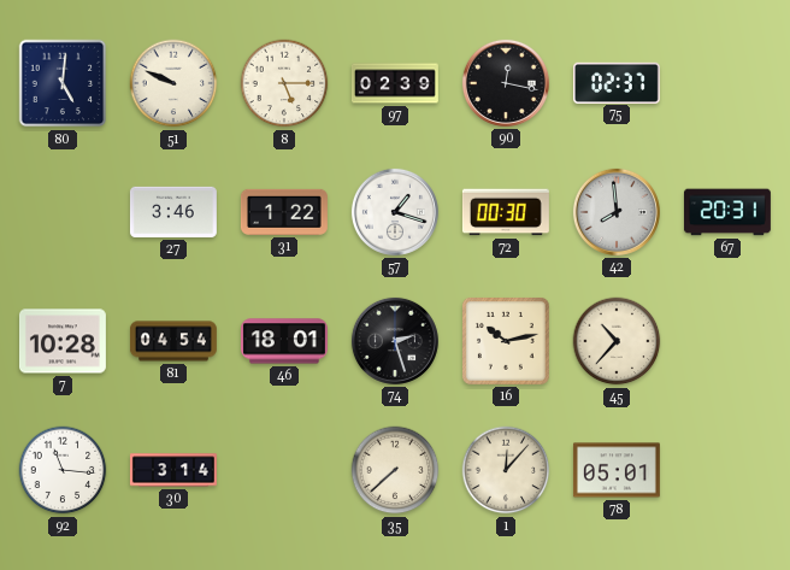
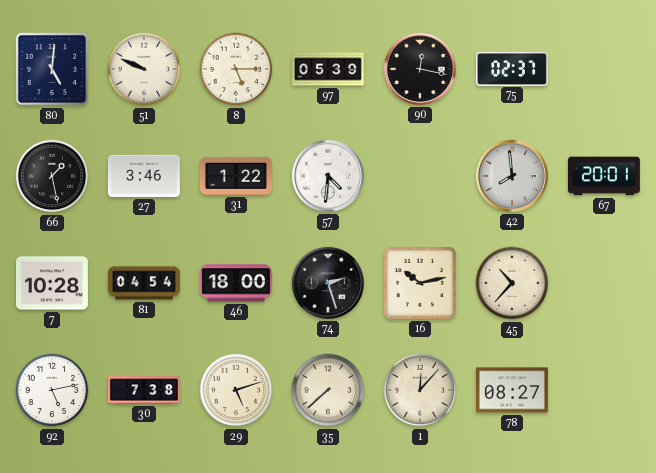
97: 02:39 -> 05:39
66: none -> 1:28
57: 1:18 -> 4:31
72: 00:30 -> none
67: 20:31 -> 20:01
46: 18:01 -> 18:00
92: 11:16 -> 5:13
30: 3:14 -> 7:38
29: none -> 5:12
78: 05:01 -> 08:27
